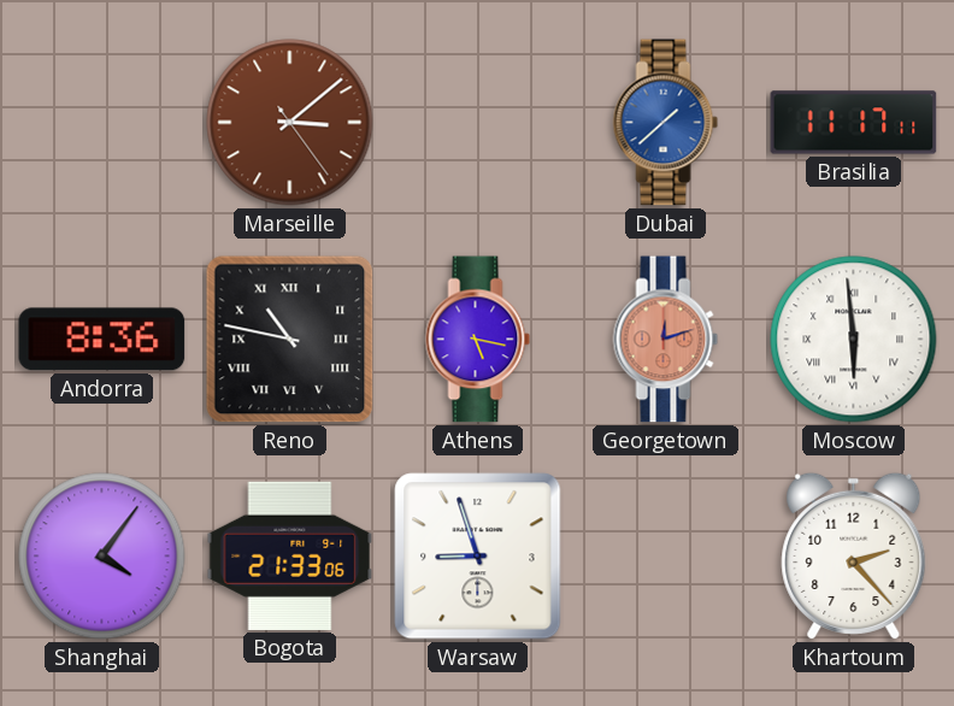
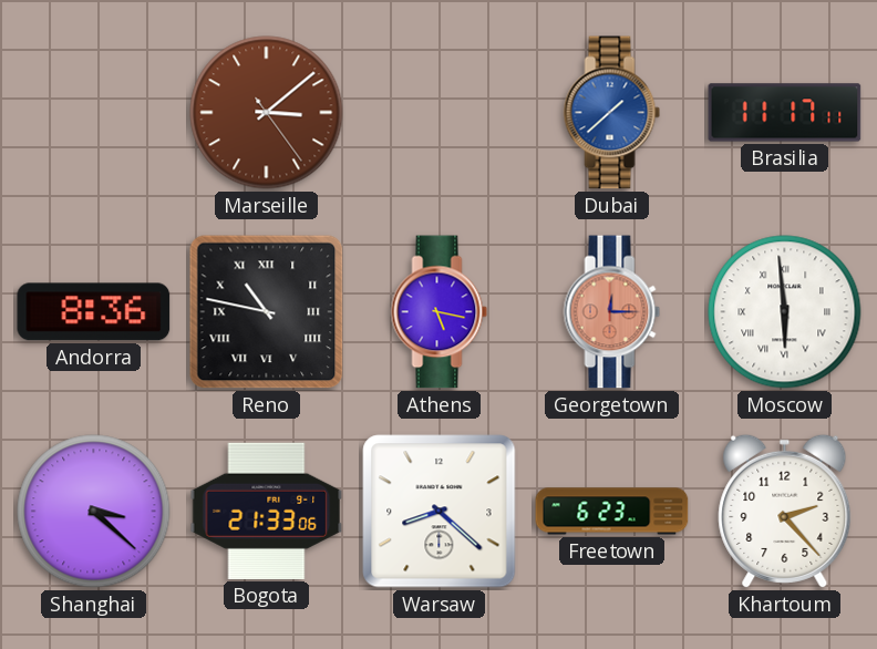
Georgetown: 12:12 -> 12:15
Shanghai: 4:06 -> 3:22
Warsaw: 8:57 -> 8:22
Freetown: none -> 6:23
